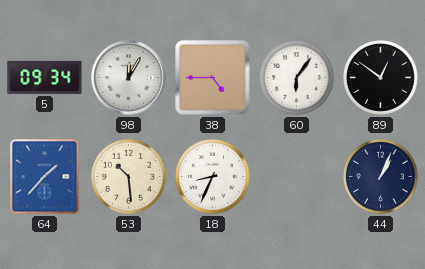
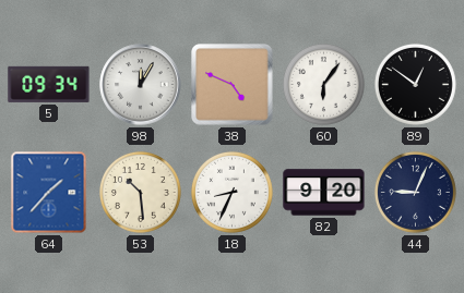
38: 4:45 -> 4:49
82: none -> 9:20
44: 1:04 -> 9:04
